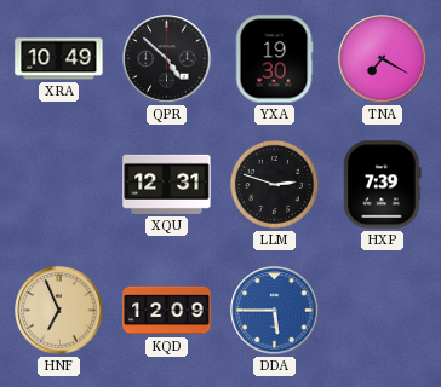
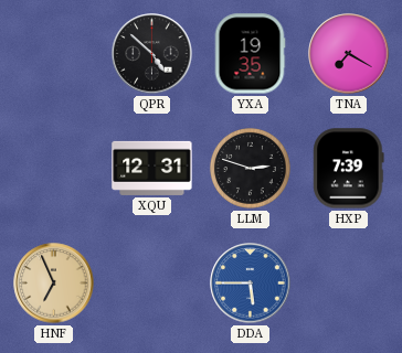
XRA: 10:49 -> none
YXA: 19:30 -> 19:35
KQD: 12:09 -> none
